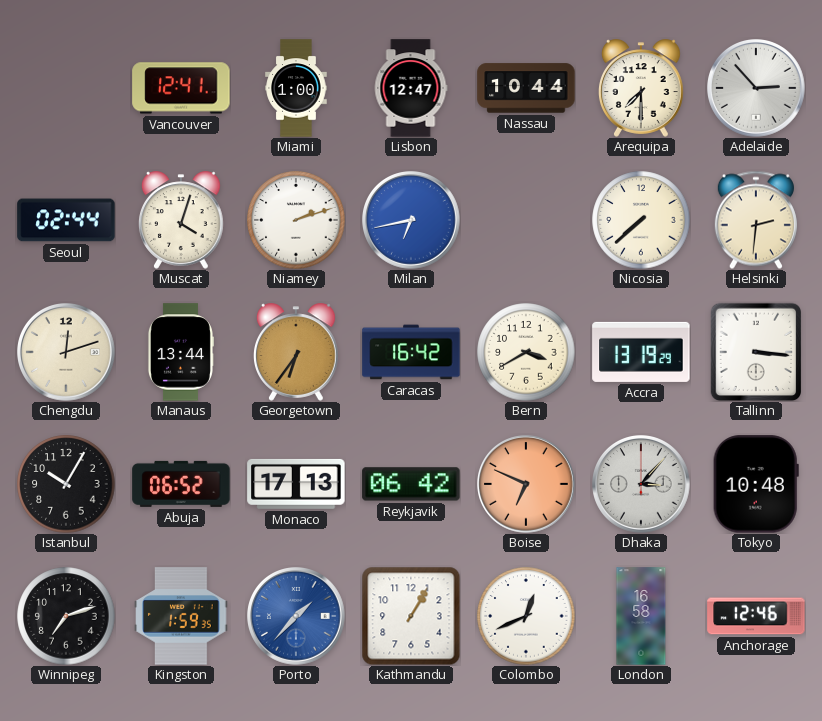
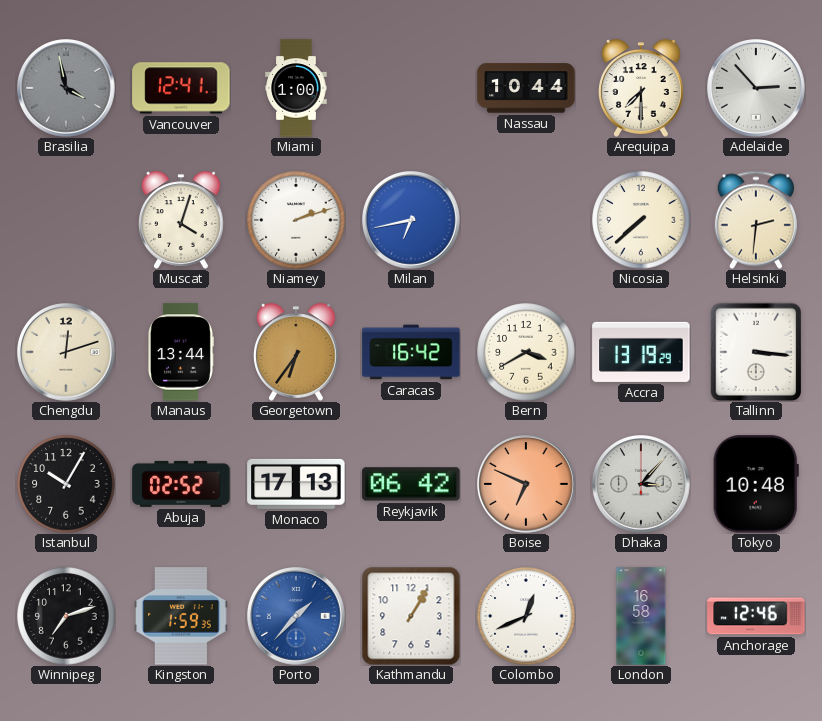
Brasilia: none -> 3:58
Lisbon: 12:47 -> none
Seoul: 02:44 -> none
Abuja: 06:52 -> 02:52
